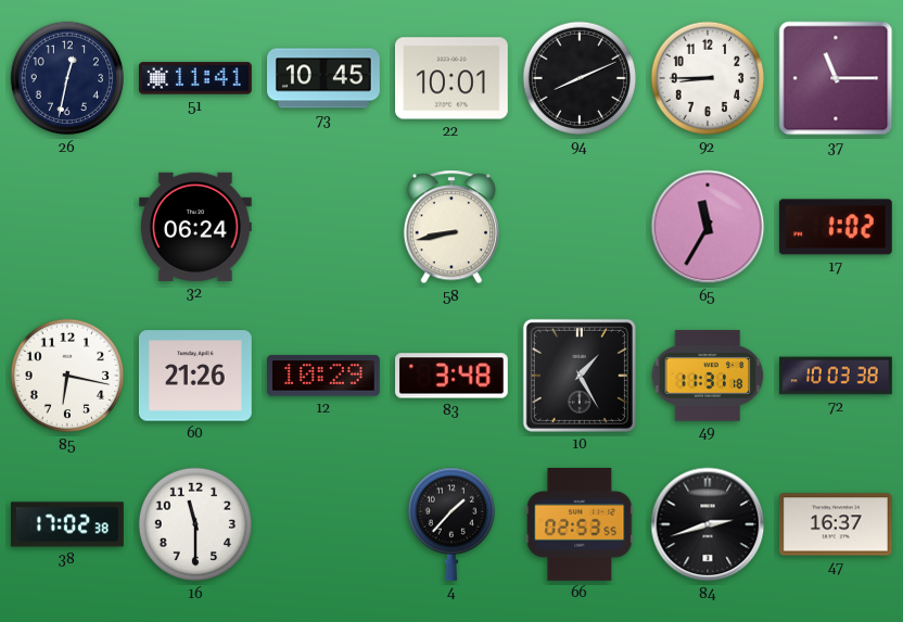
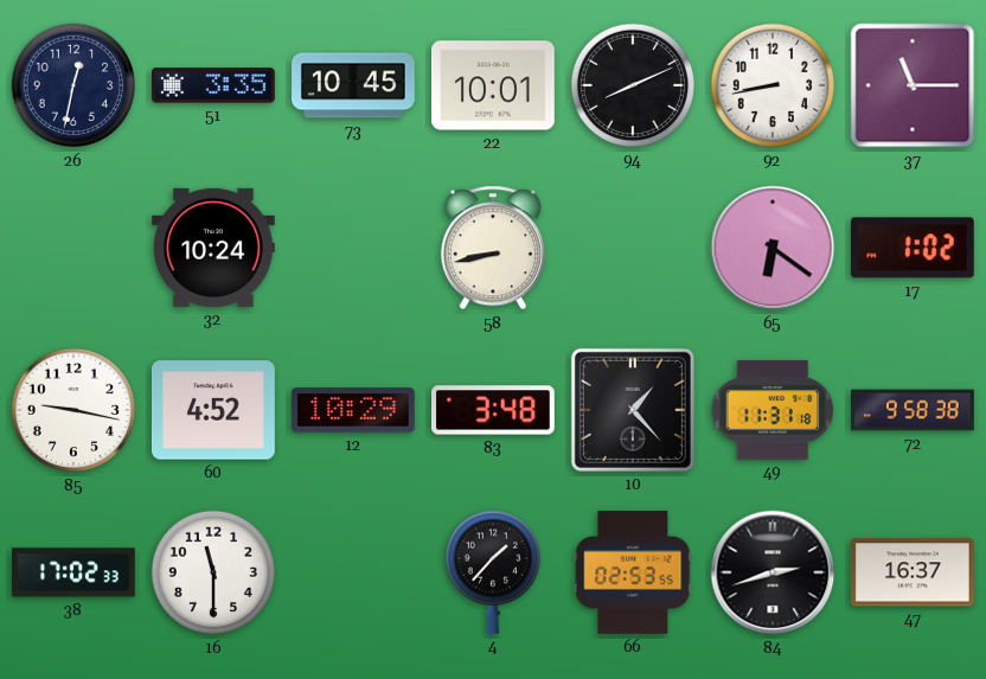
51: 11:41 -> 3:35
92: 8:45 -> 8:43
32: 06:24 -> 10:24
65: 11:35 -> 6:21
85: 6:17 -> 9:17
60: 21:26 -> 4:52
10: 1:25 -> 1:23
72: 10:03 -> 9:58
38: 17:02:38 -> 17:02:33
